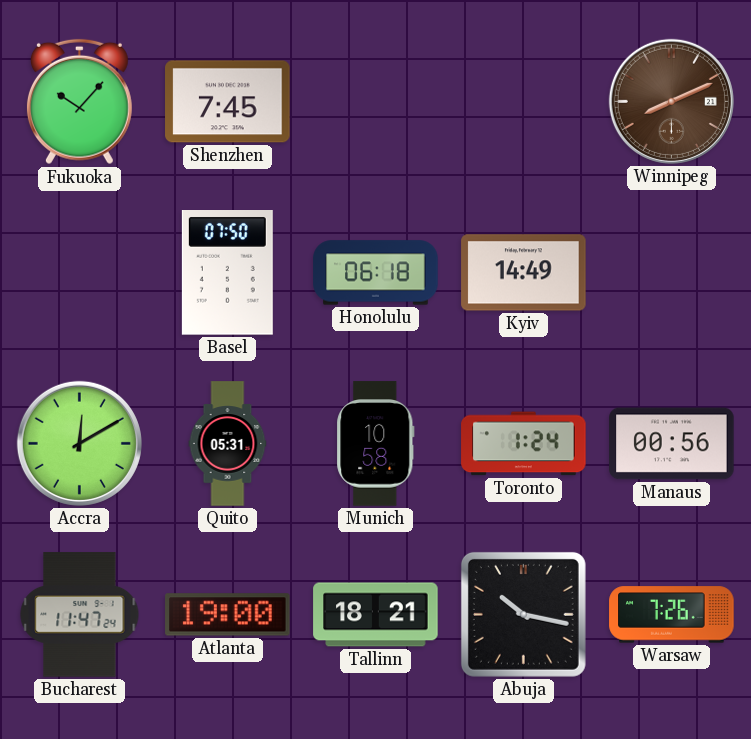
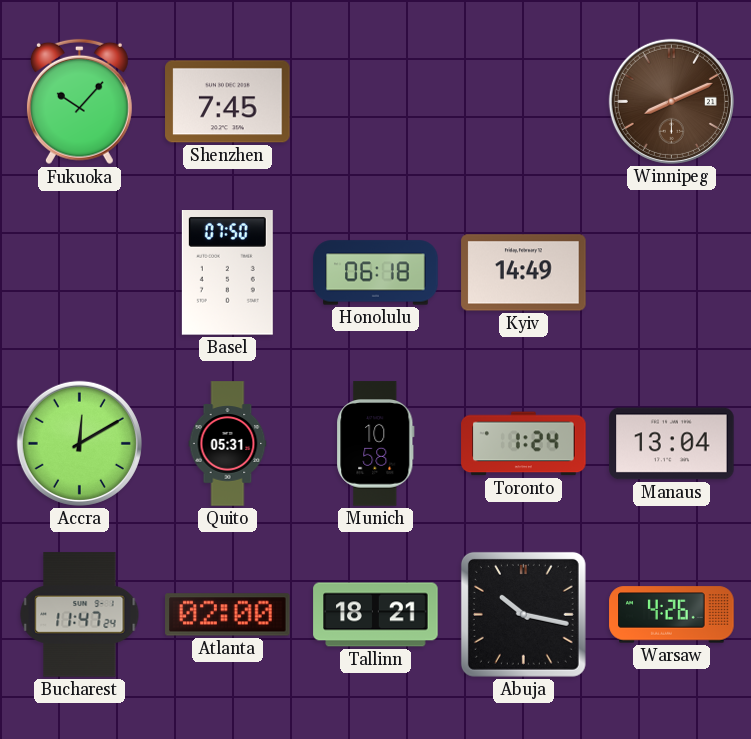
Manaus: 00:56 -> 13:04
Atlanta: 19:00 -> 02:00
Warsaw: 7:26 -> 4:26
